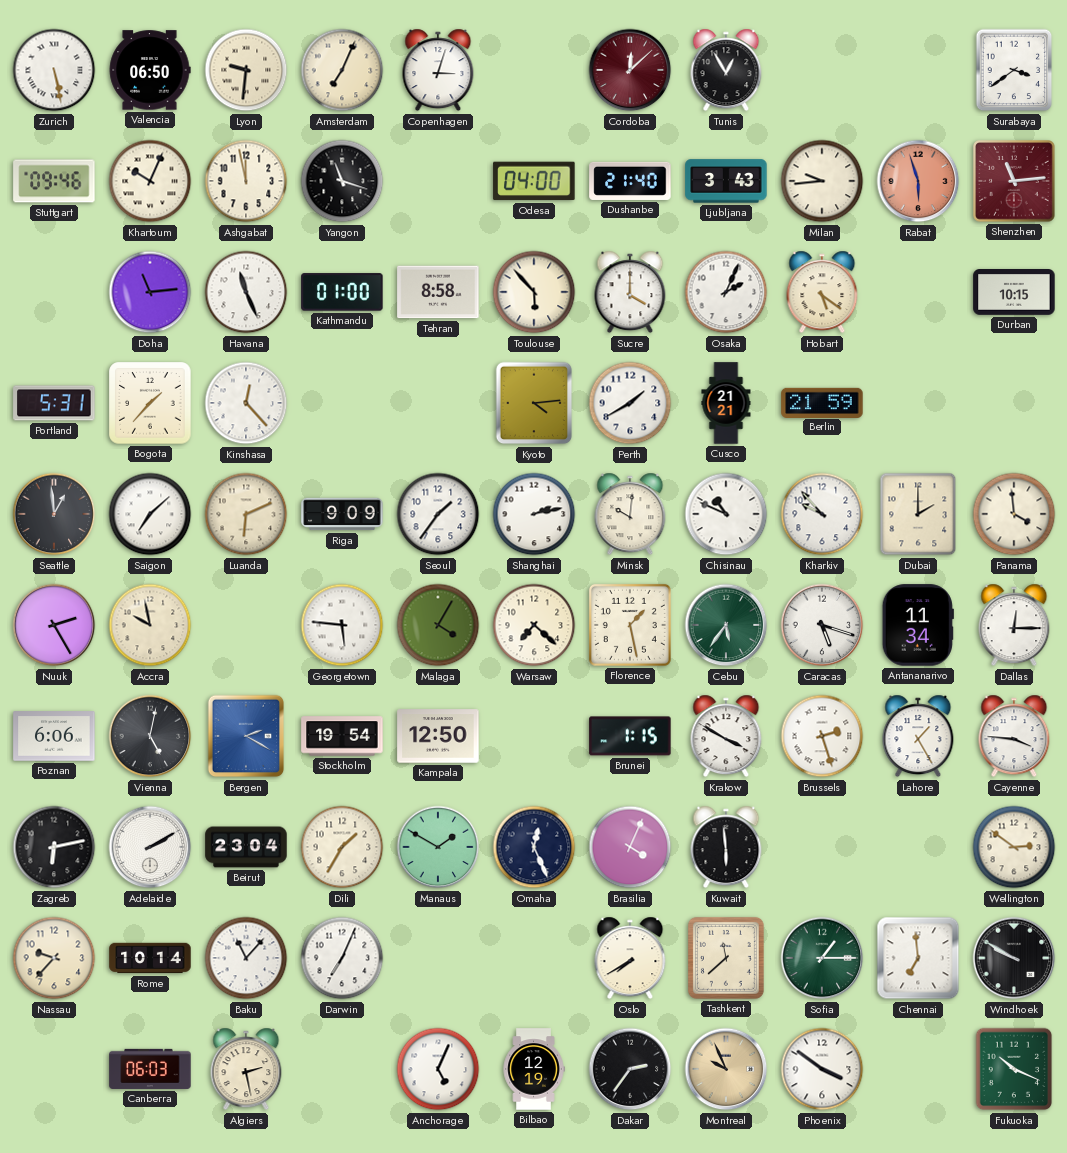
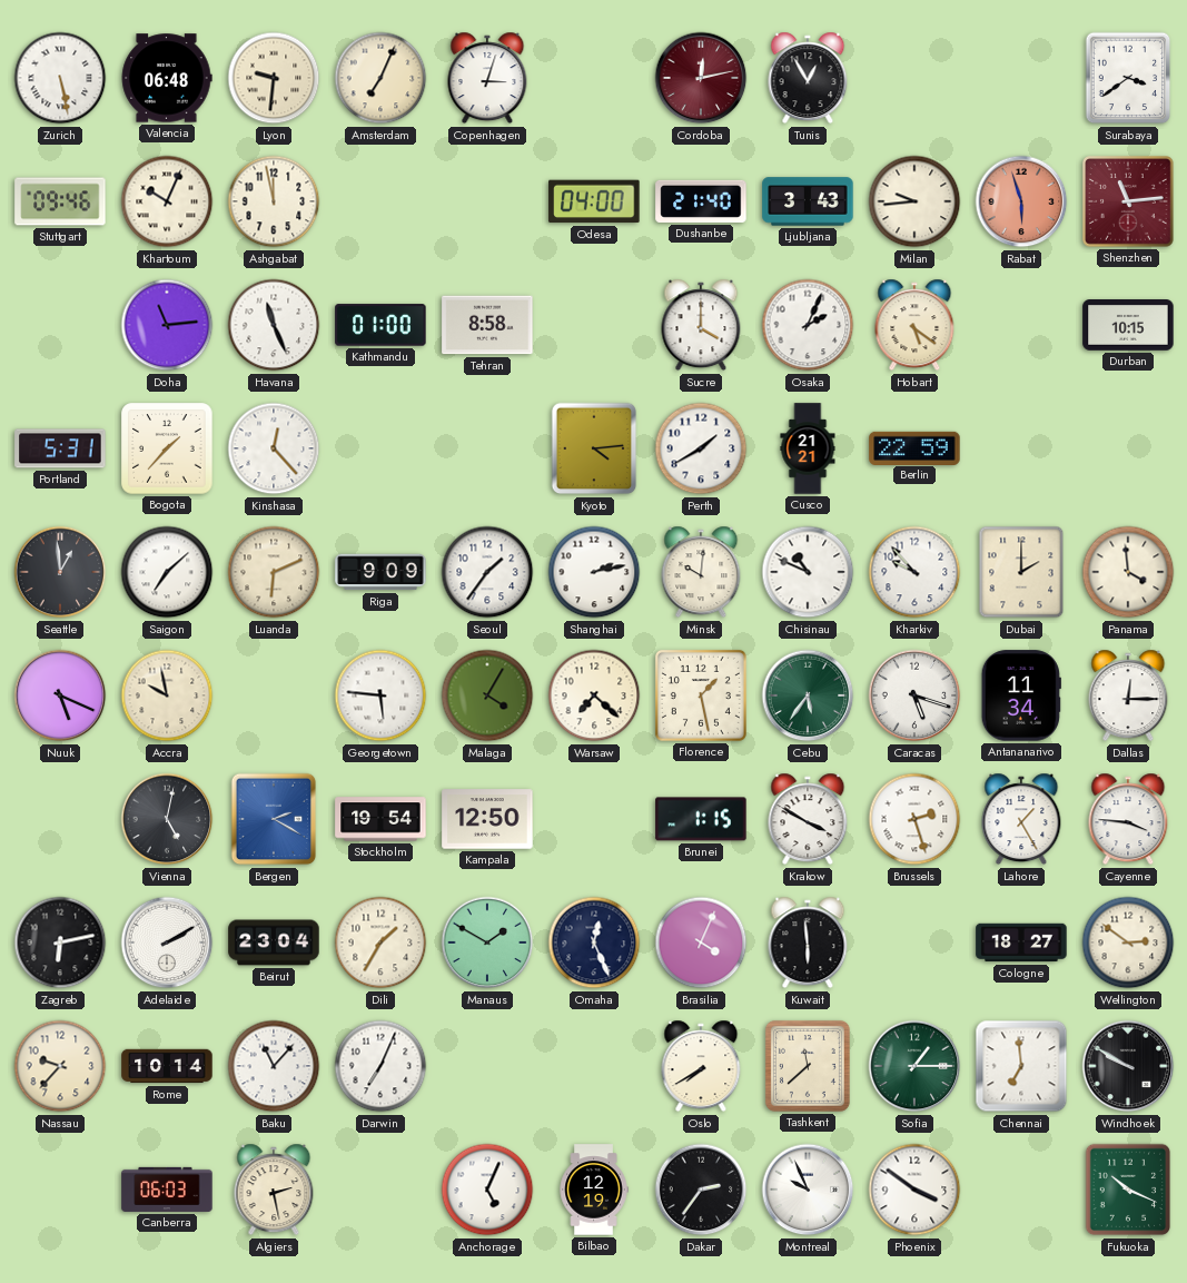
Valencia: 06:50 -> 06:48
Cordoba: 12:08 -> 12:13
Yangon: 11:18 -> none
Toulouse: 5:53 -> none
Berlin: 21:59 -> 22:59
Nuuk: 2:25 -> 5:19
Poznan: 6:06 -> none
Cologne: none -> 18:27
Montreal dial: champagne -> white
